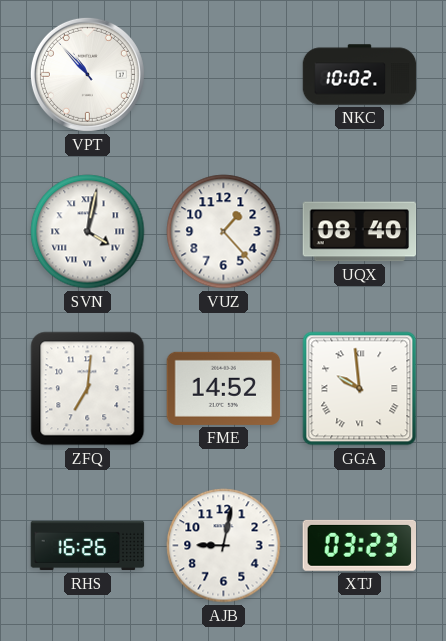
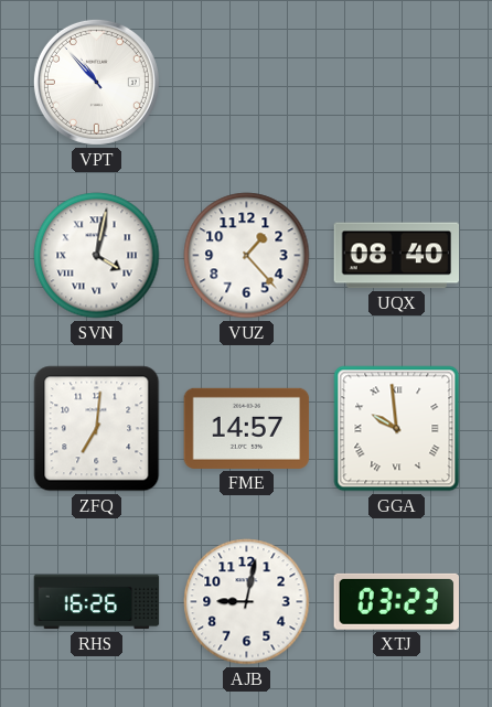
NKC: 10:02 -> none
FME: 14:52 -> 14:57
